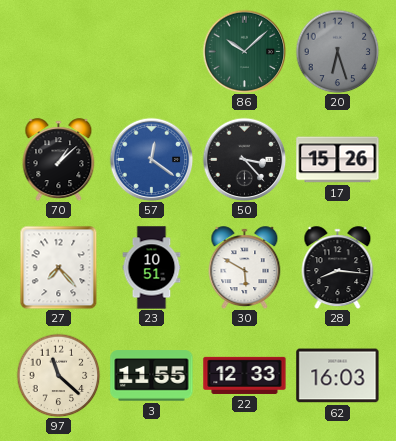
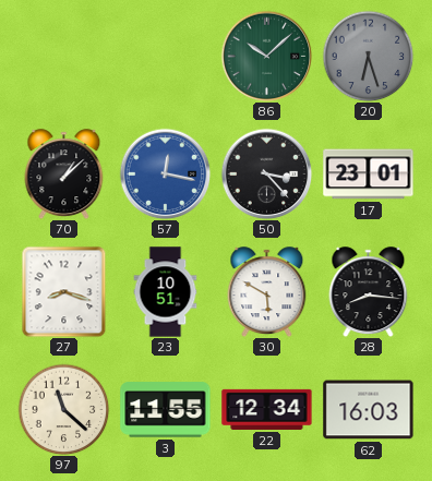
57: 12:21 -> 12:17
17: 15:26 -> 23:01
27: 7:23 -> 8:18
22: 12:33 -> 12:34
